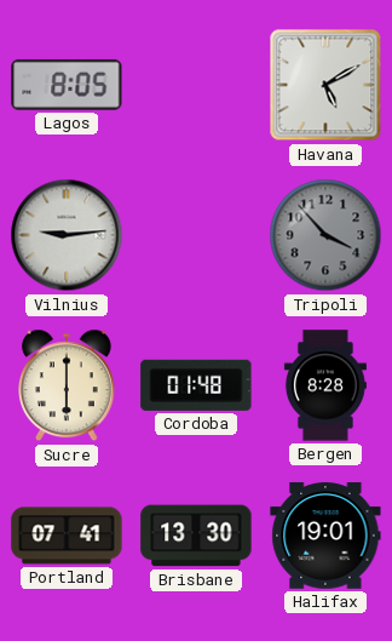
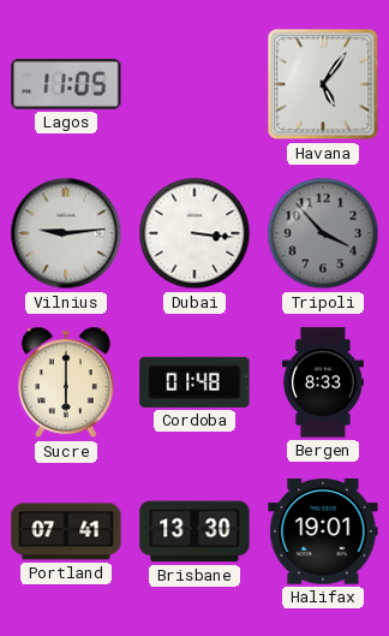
Lagos: 8:05 -> 11:05
Havana: 5:10 -> 5:06
Dubai: none -> 3:16
Bergen: 8:28 -> 8:33
